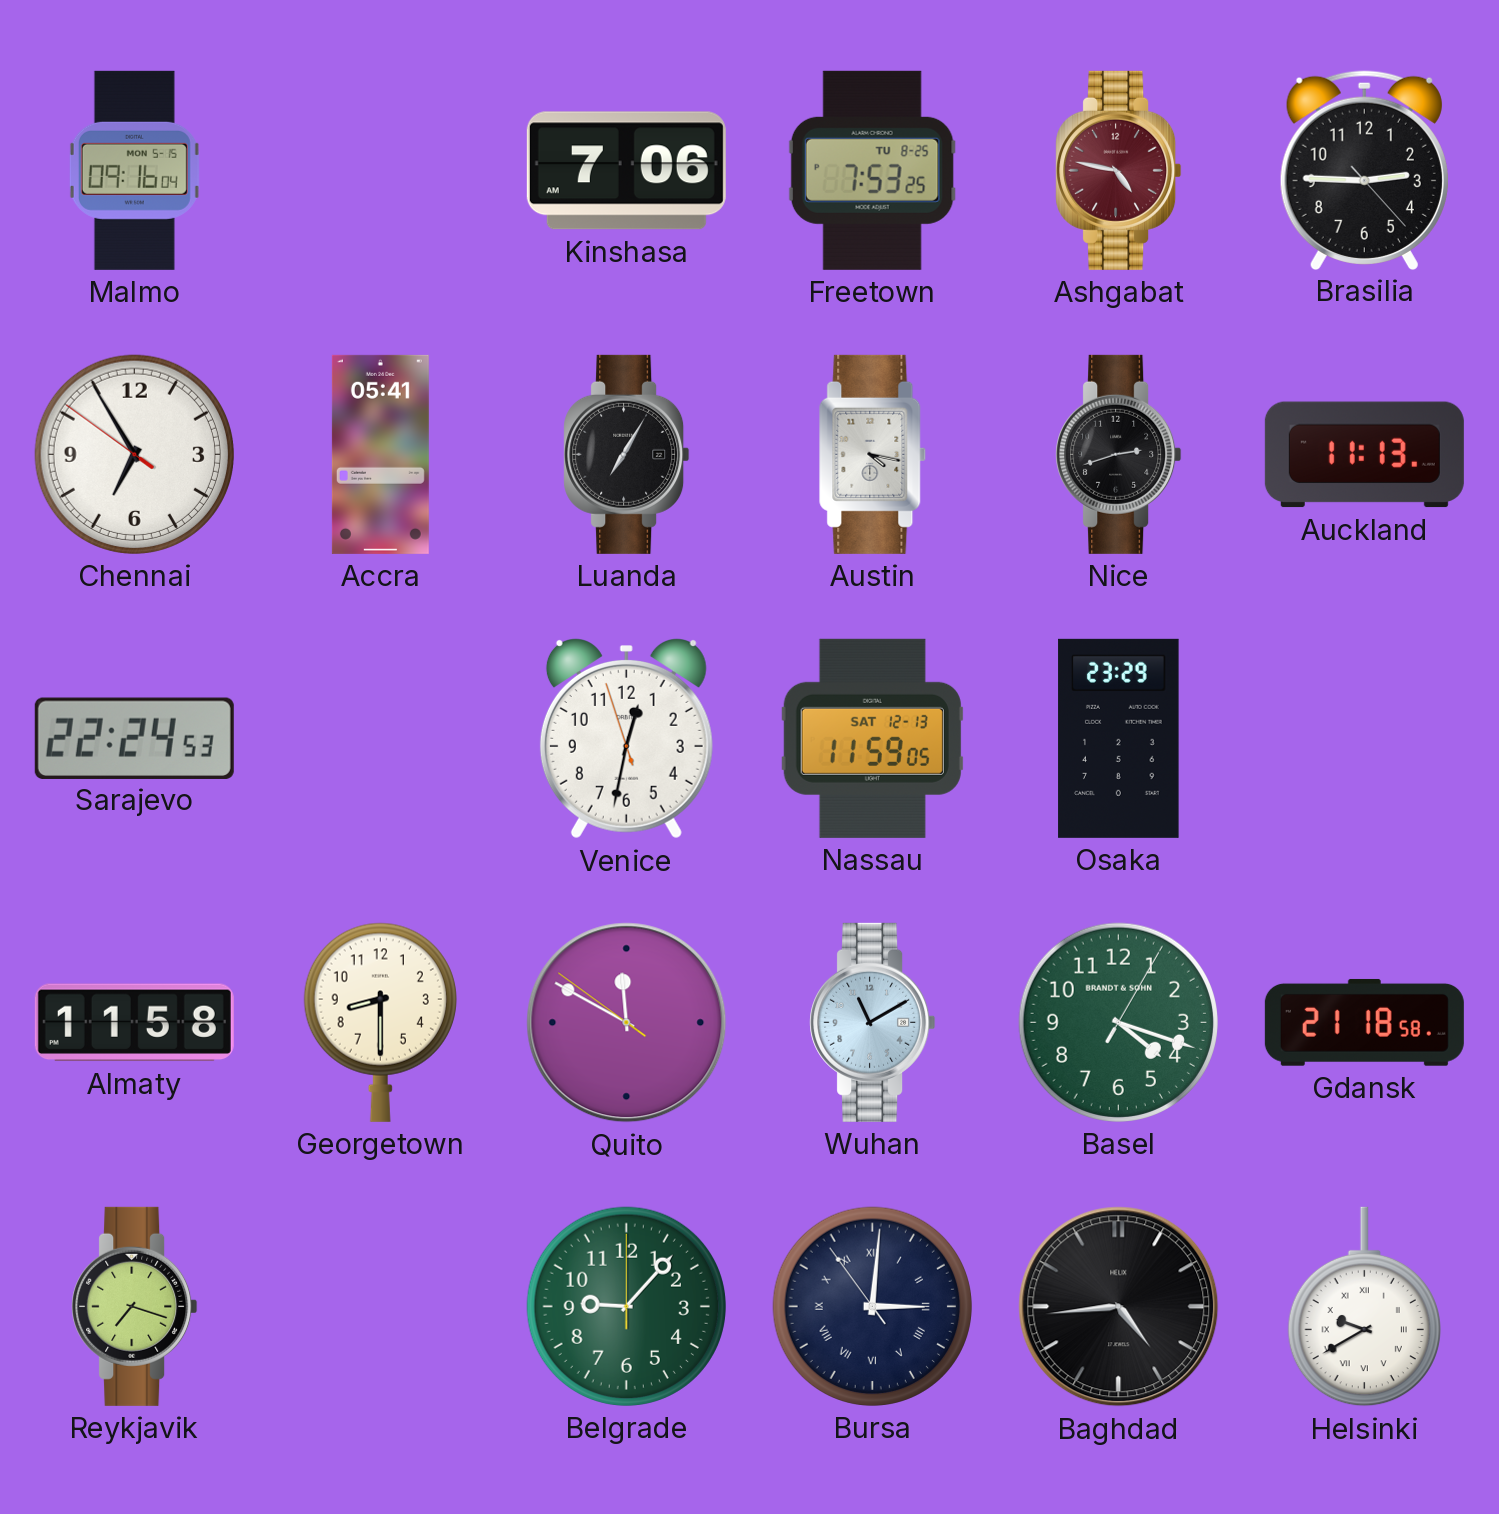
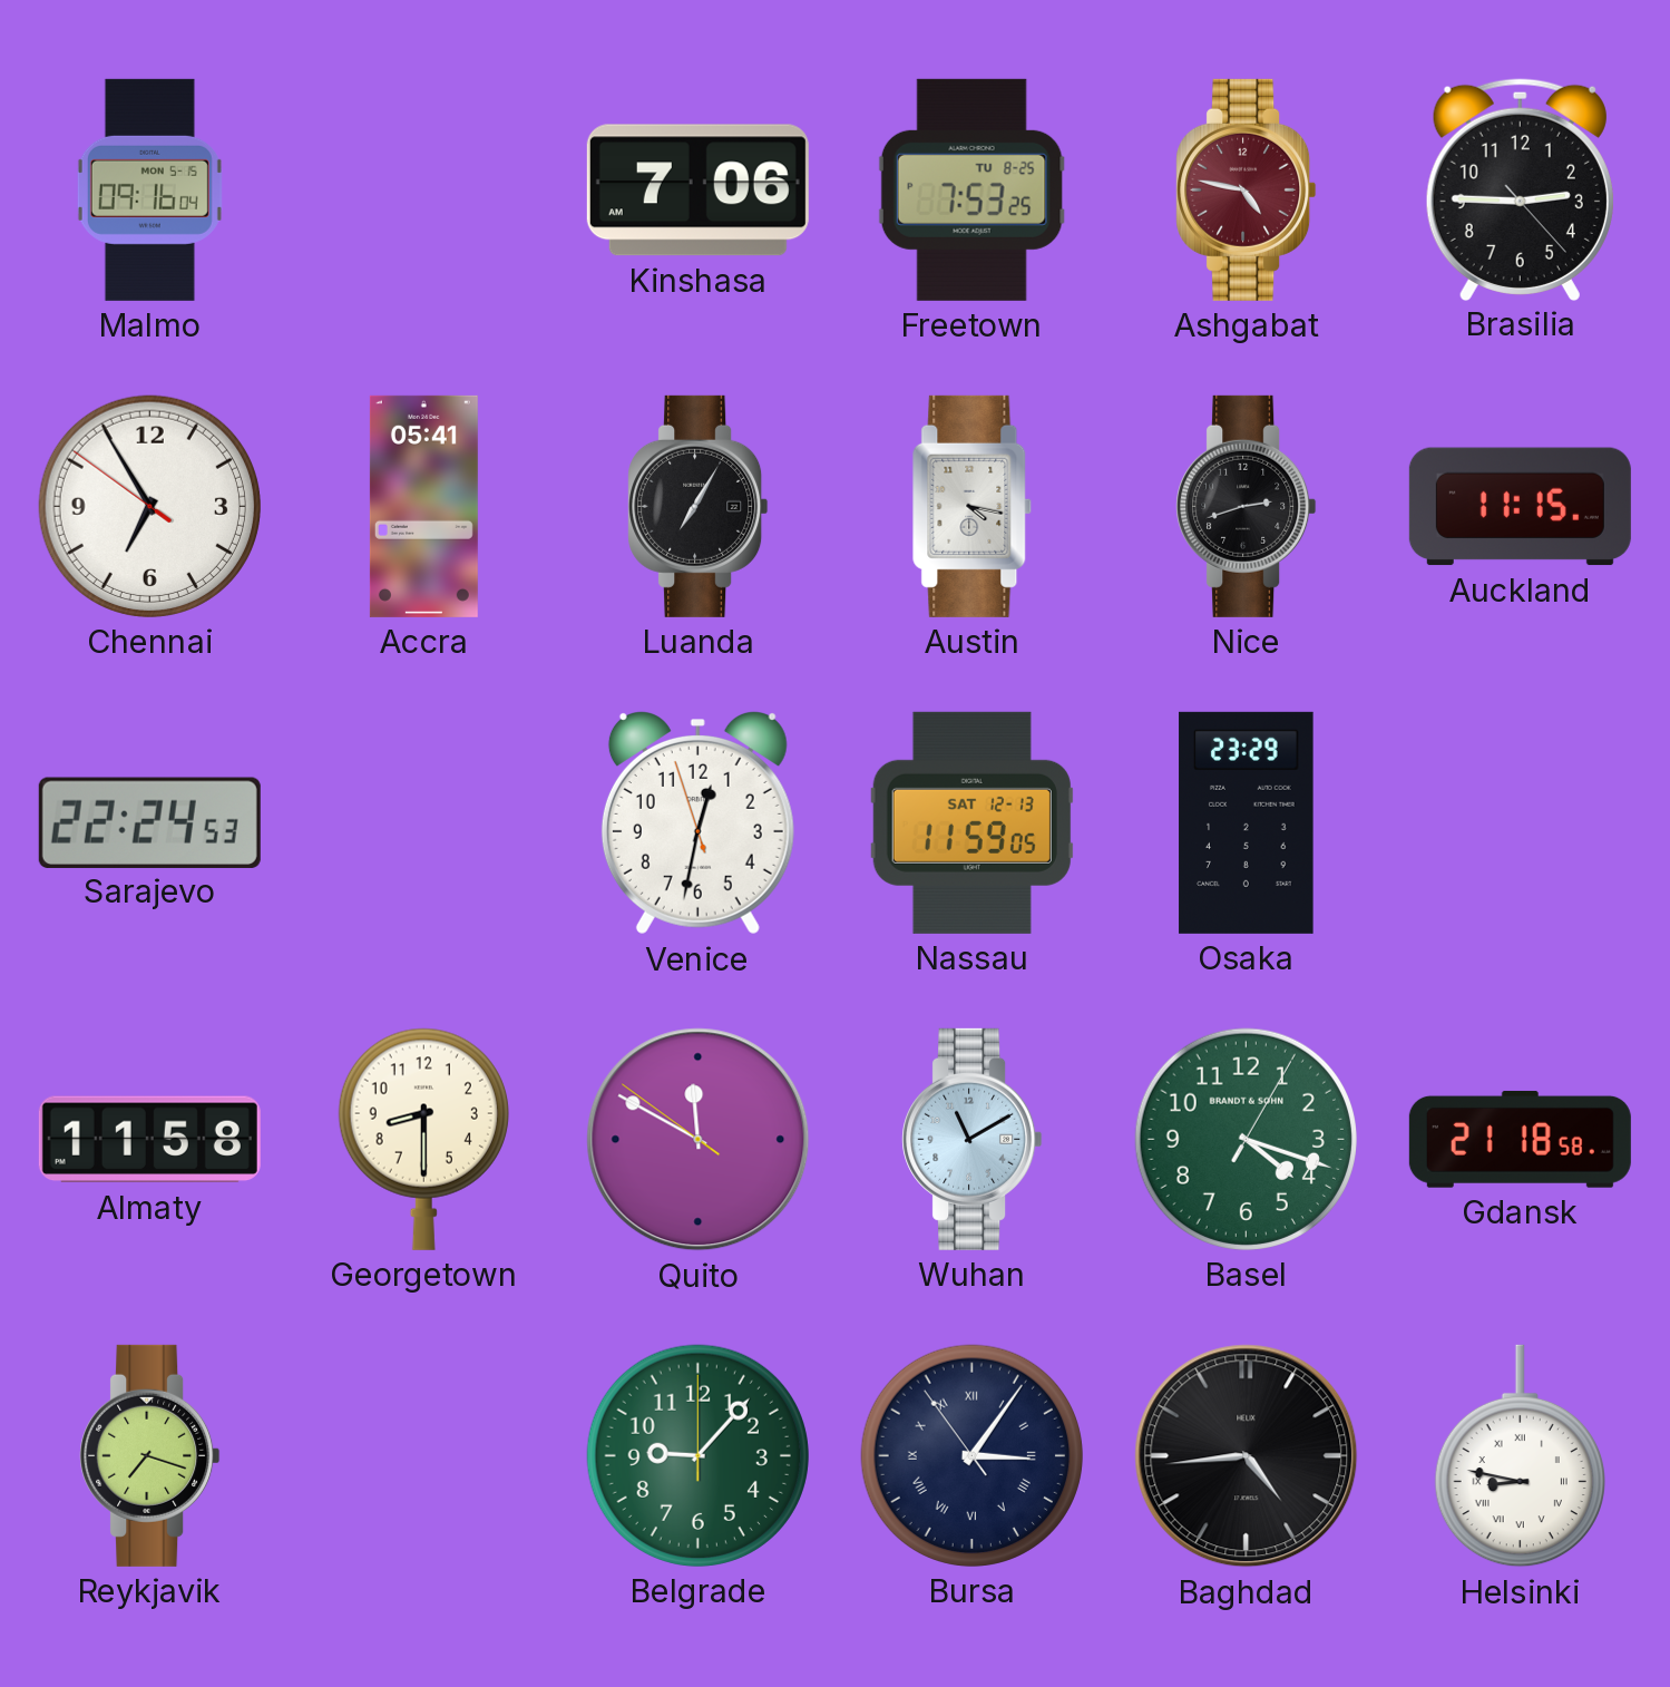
Auckland: 11:13 -> 11:15
Bursa: 3:00 -> 3:05
Helsinki: 9:40 -> 8:47
